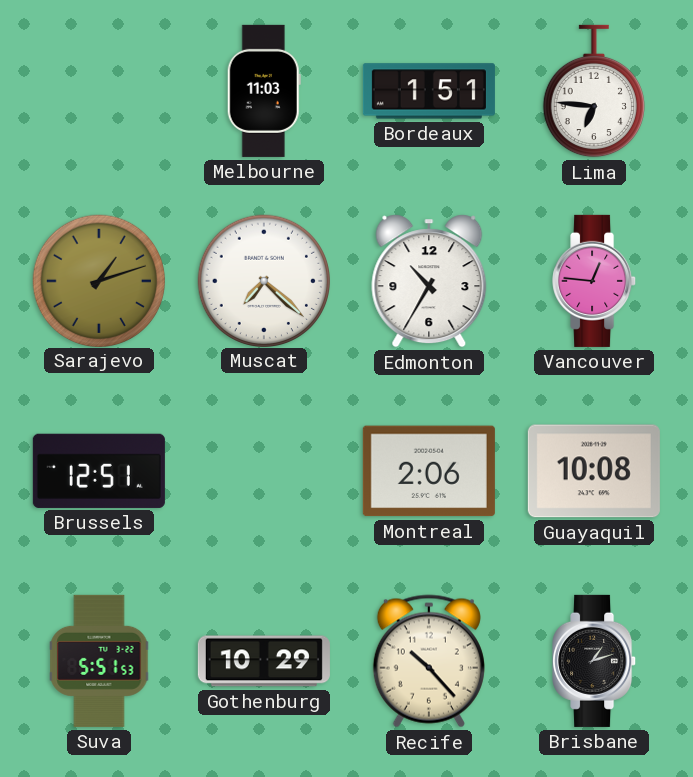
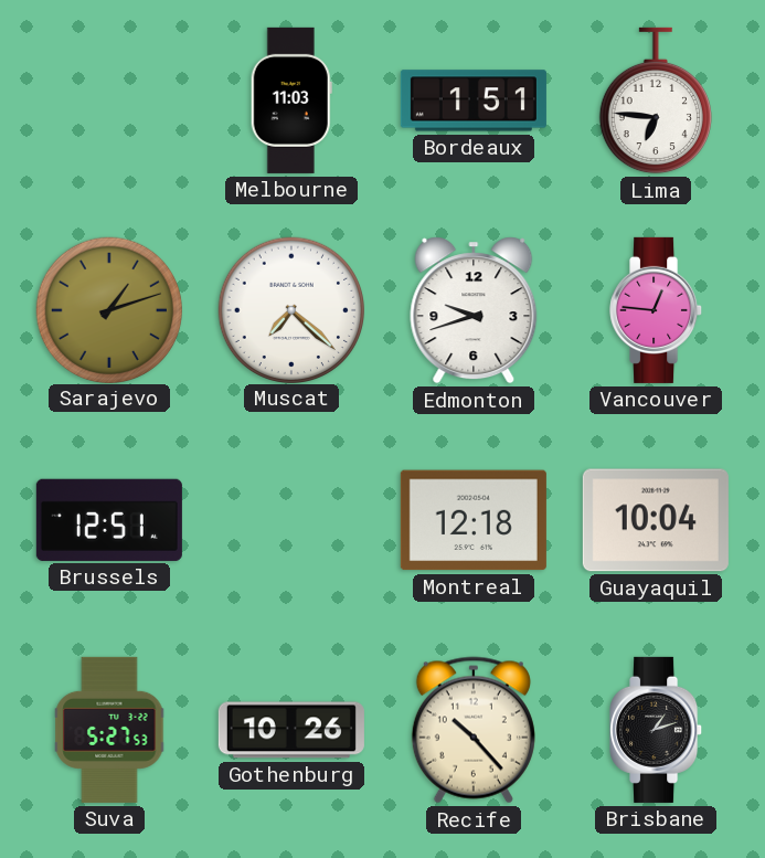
Edmonton: 10:35 -> 9:42
Montreal: 2:06 -> 12:18
Guayaquil: 10:08 -> 10:04
Suva: 5:51 -> 5:27
Gothenburg: 10:29 -> 10:26
